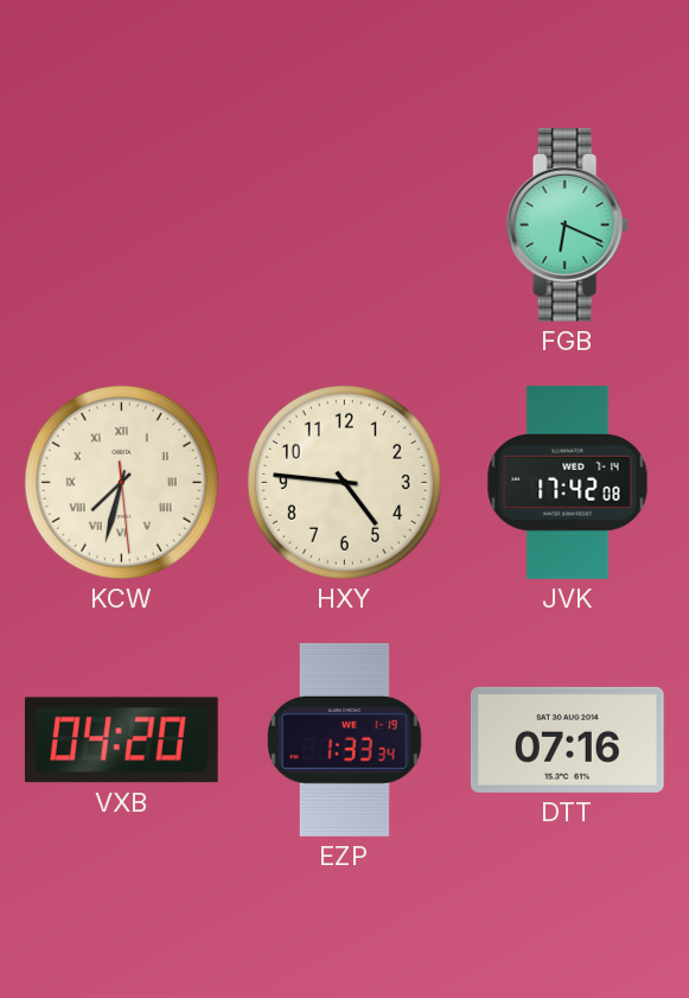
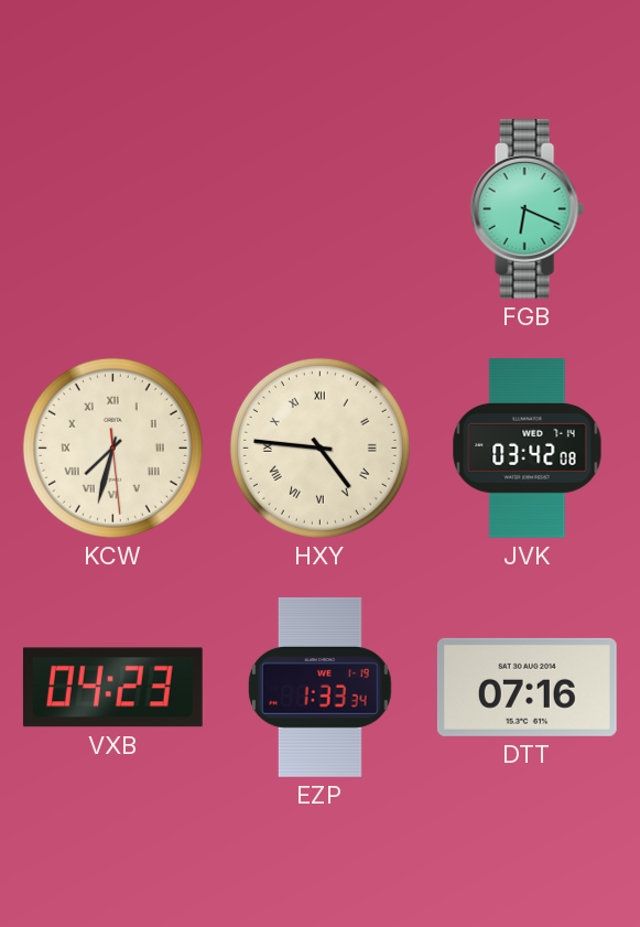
HXY numerals: Arabic -> Roman
JVK: 17:42 -> 03:42
VXB: 04:20 -> 04:23
